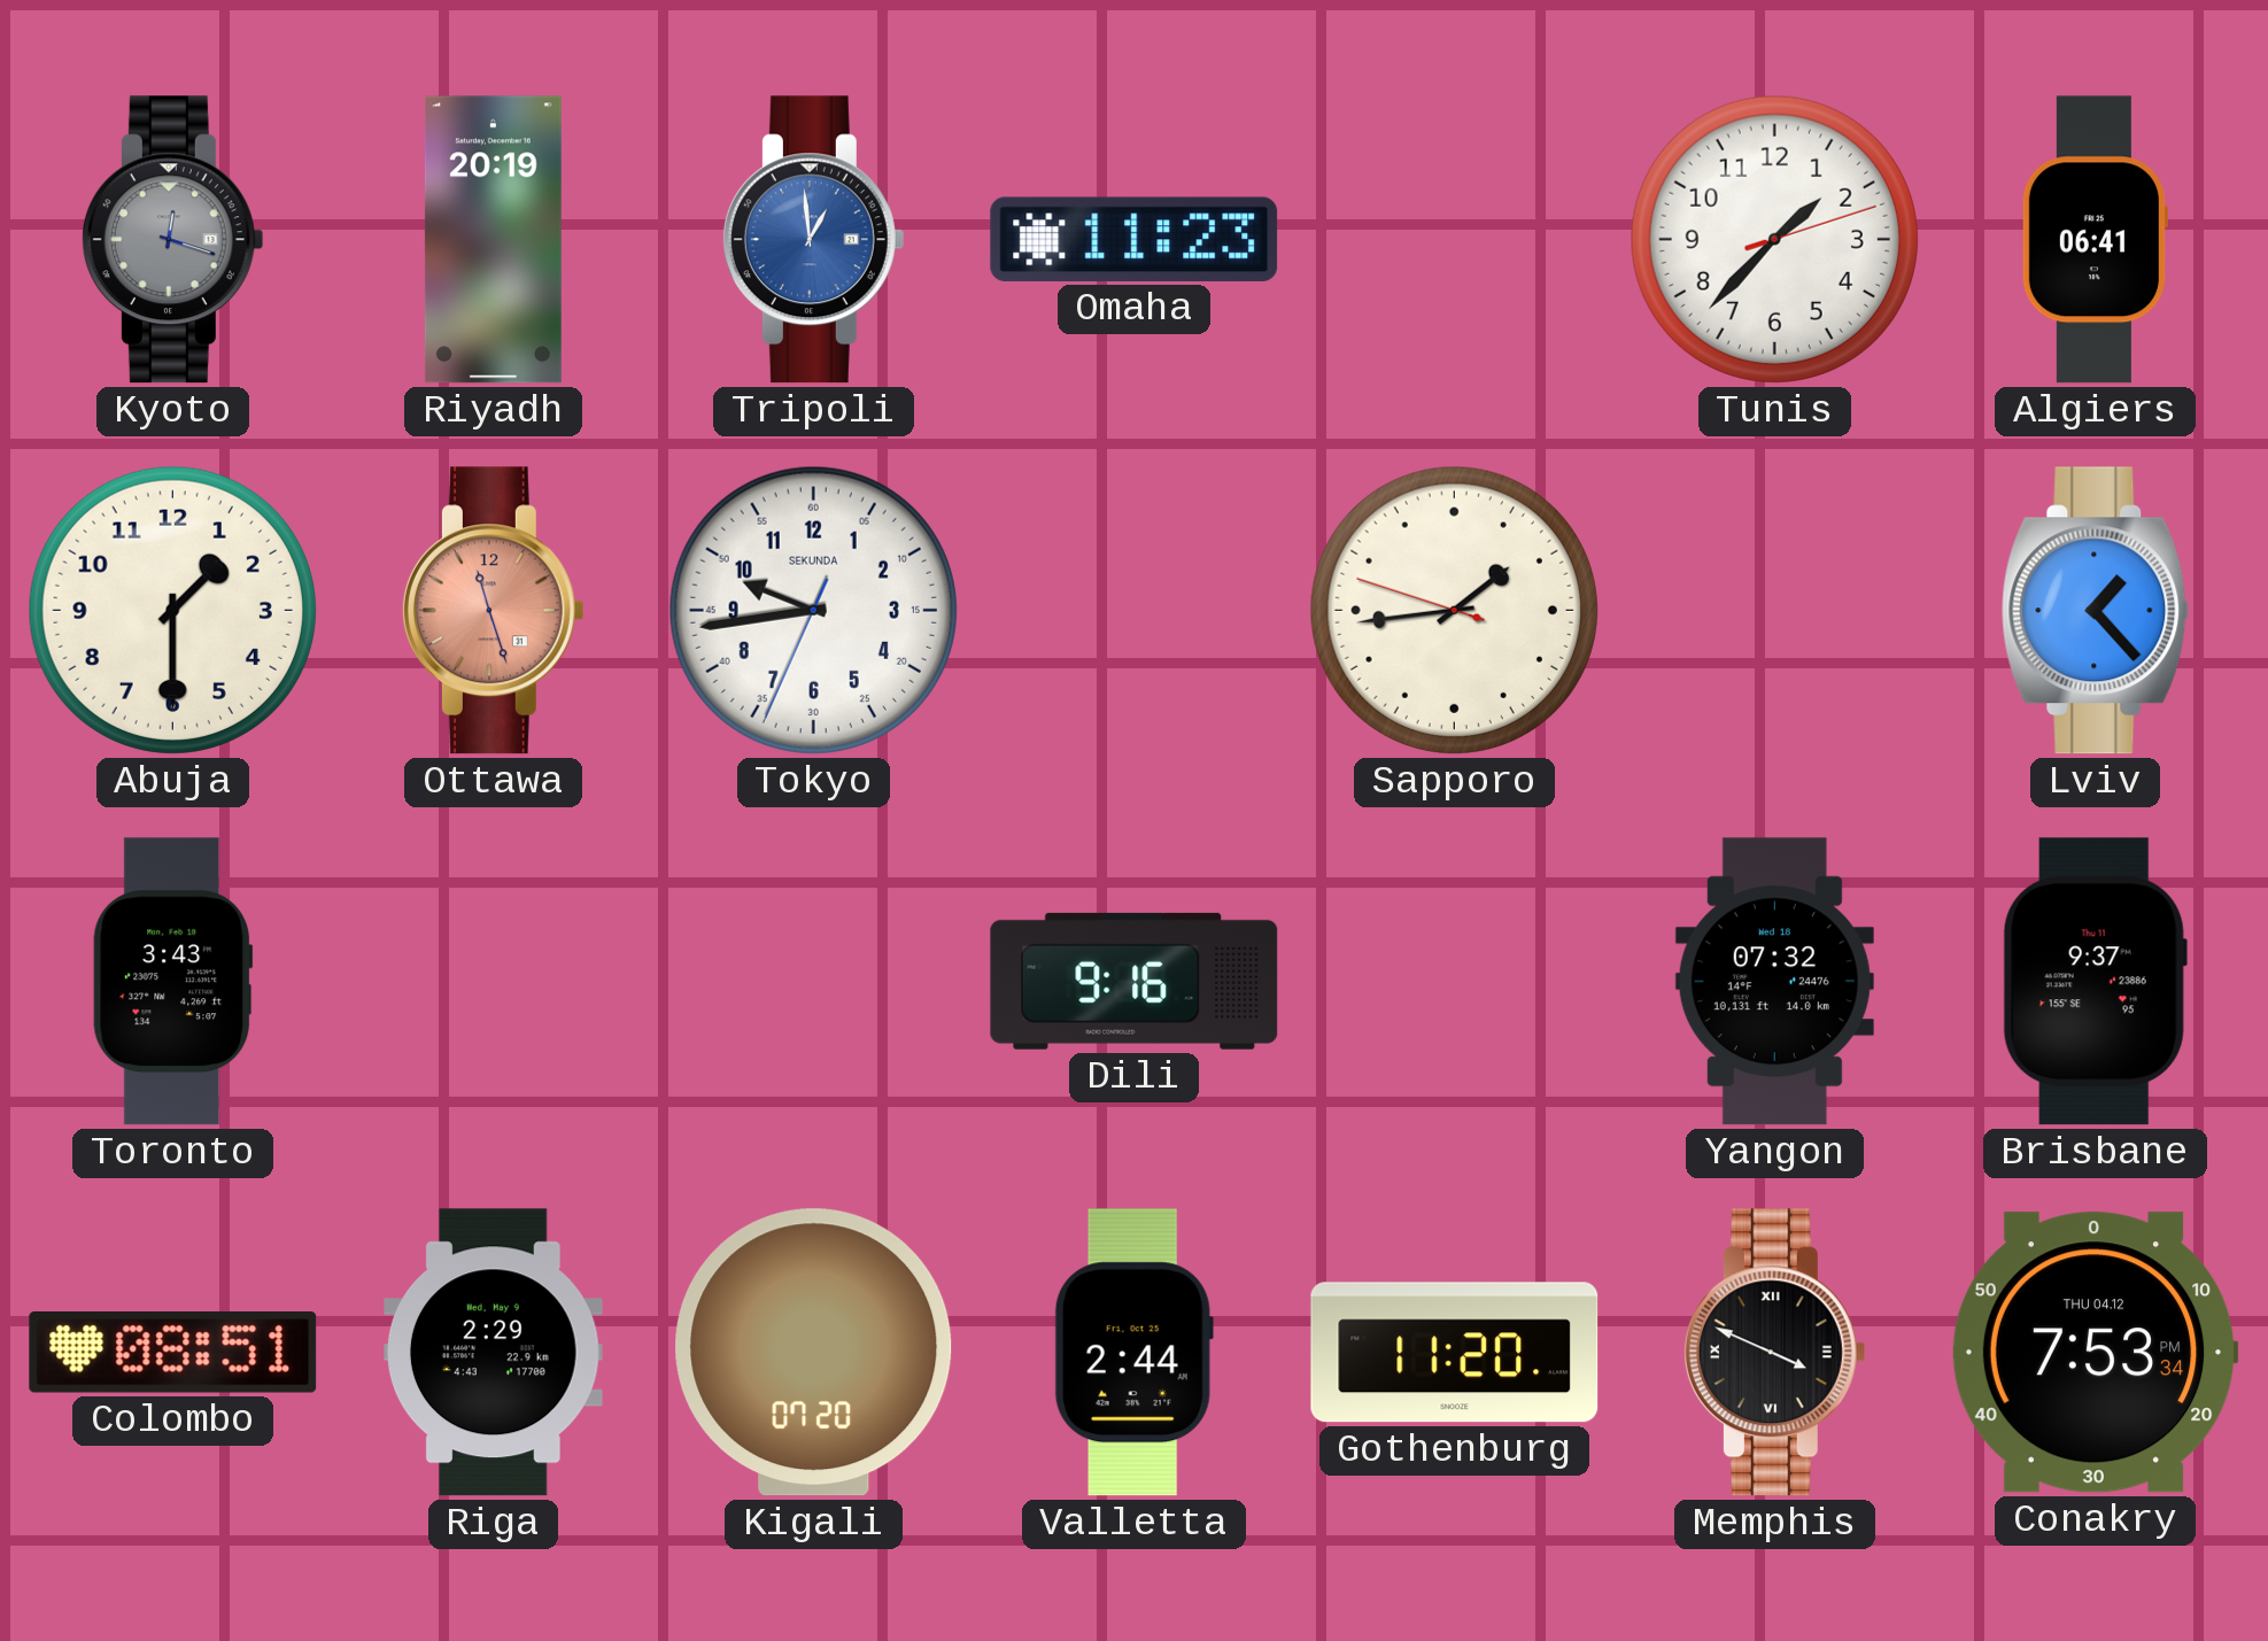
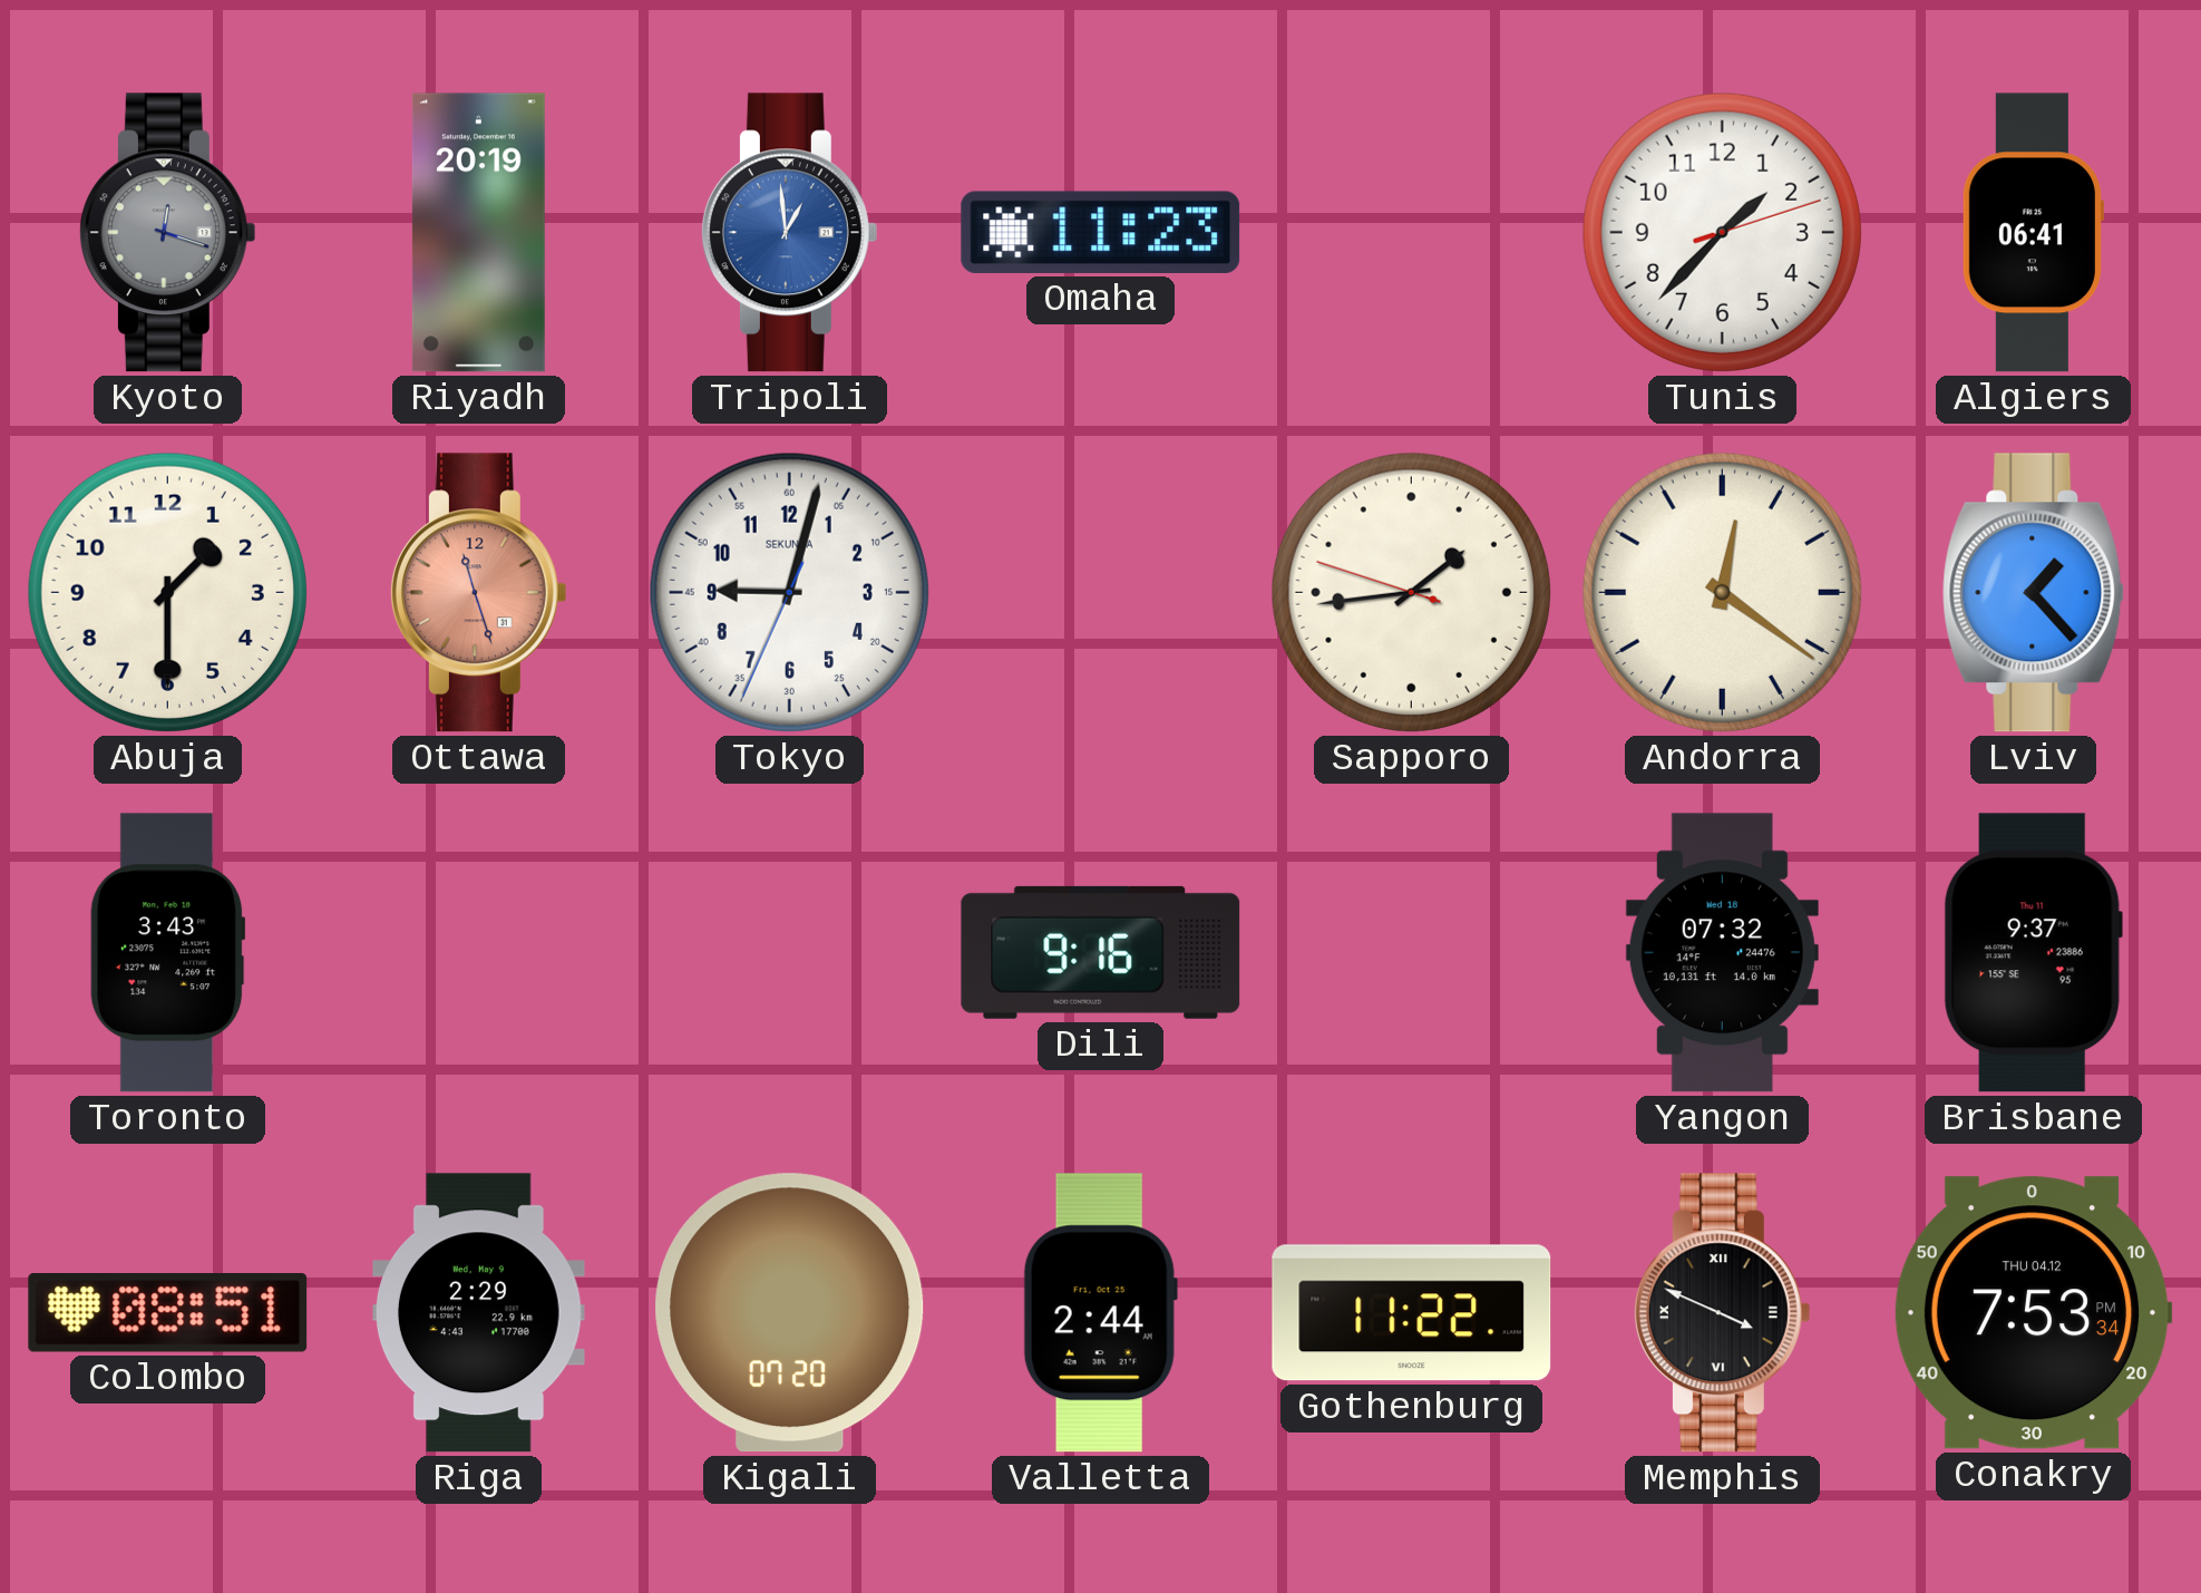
Tokyo: 9:43 -> 9:02
Andorra: none -> 12:21
Gothenburg: 11:20 -> 11:22
